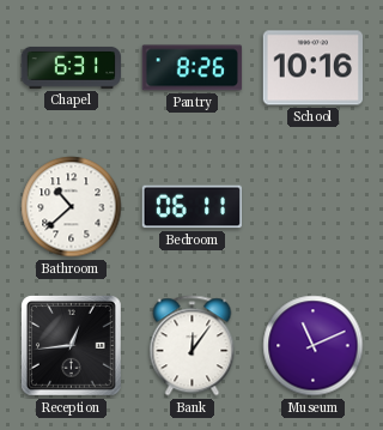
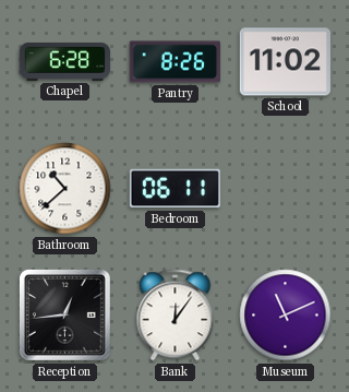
Chapel: 6:31 -> 6:28
School: 10:16 -> 11:02
